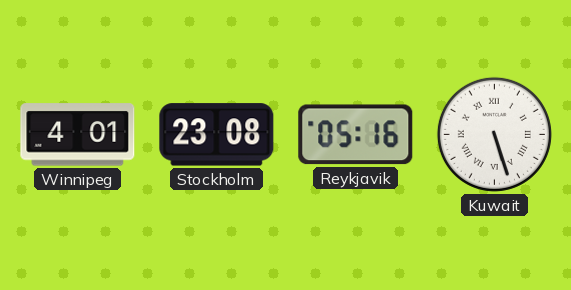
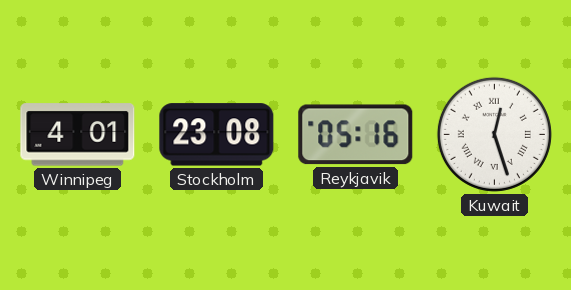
Kuwait: 5:27 -> 12:27
